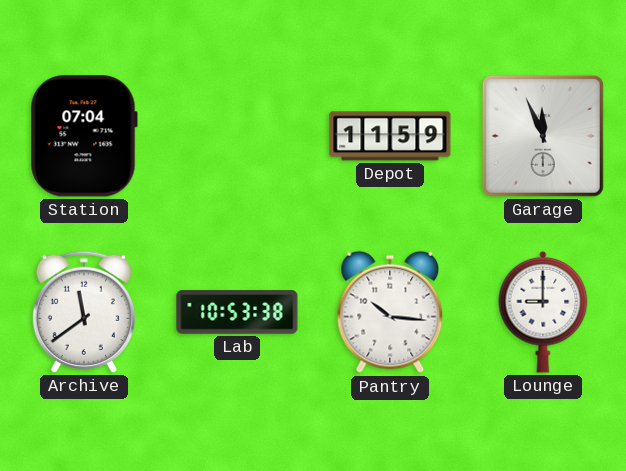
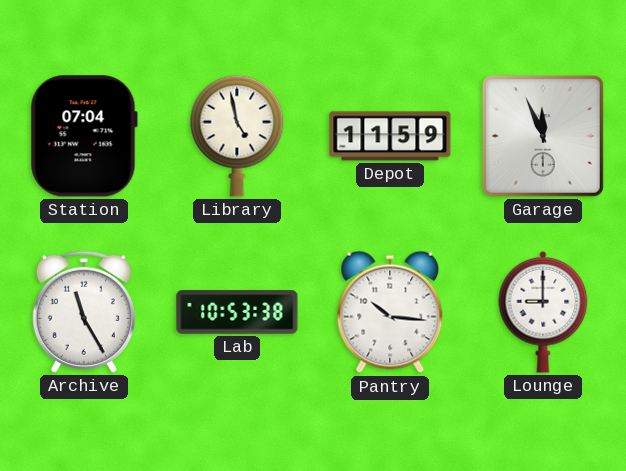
Library: none -> 4:58
Archive: 11:39 -> 11:25
